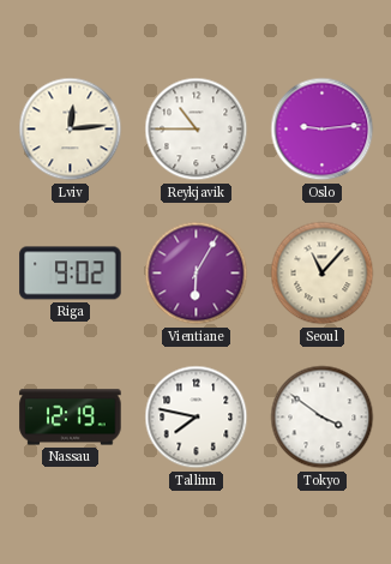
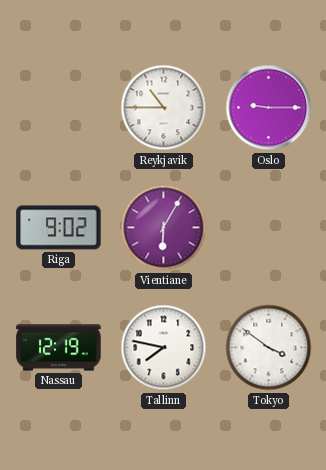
Lviv: 12:14 -> none
Oslo: 9:14 -> 9:15
Seoul: 11:07 -> none
